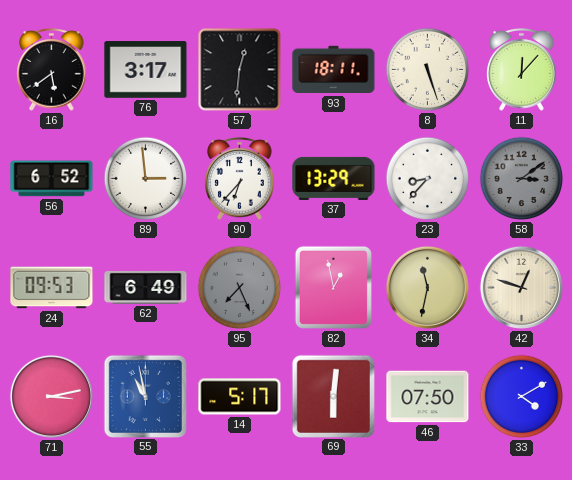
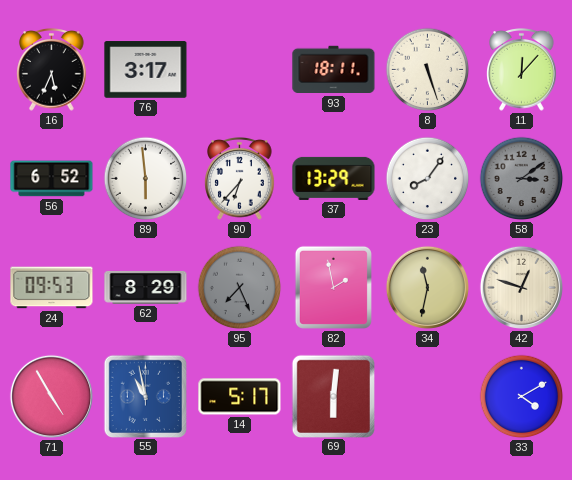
16: 5:39 -> 5:34
57: 12:31 -> none
89: 2:59 -> 5:59
23: 8:37 -> 8:06
62: 6:49 -> 8:29
82: 12:58 -> 1:58
71: 3:13 -> 4:55
46: 07:50 -> none
